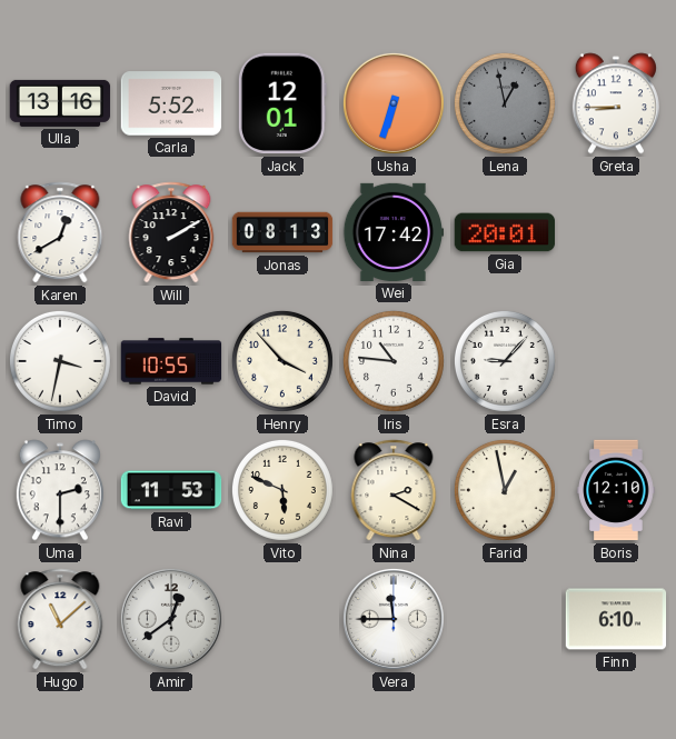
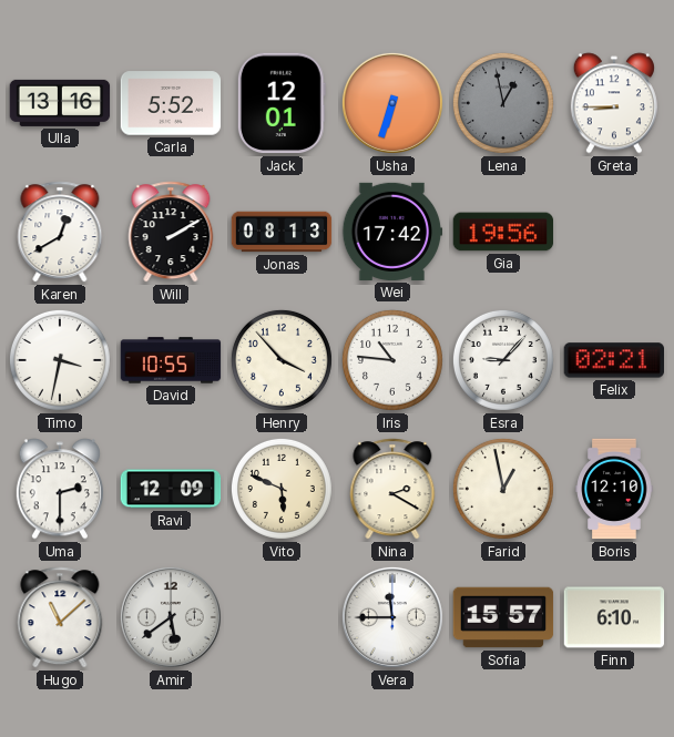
Gia: 20:01 -> 19:56
Felix: none -> 02:21
Ravi: 11:53 -> 12:09
Amir: 12:39 -> 5:39
Sofia: none -> 15:57
